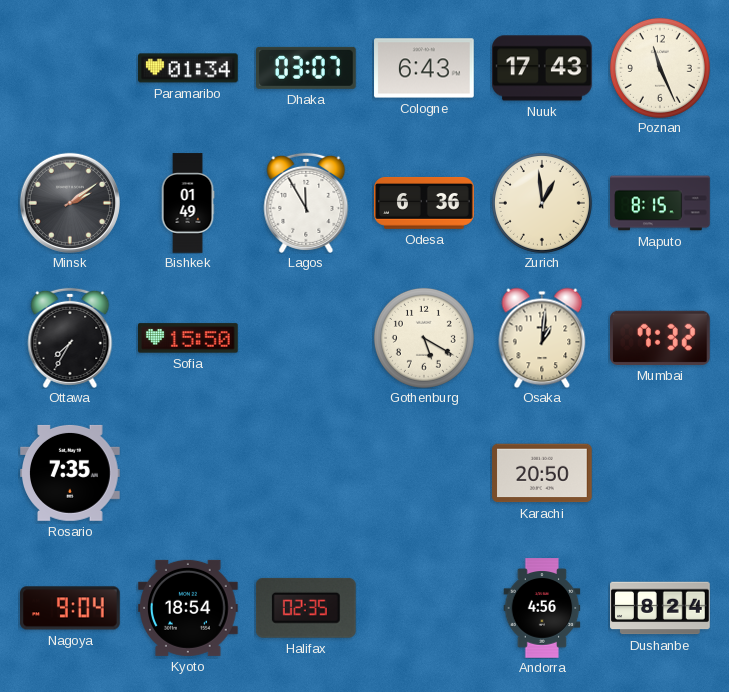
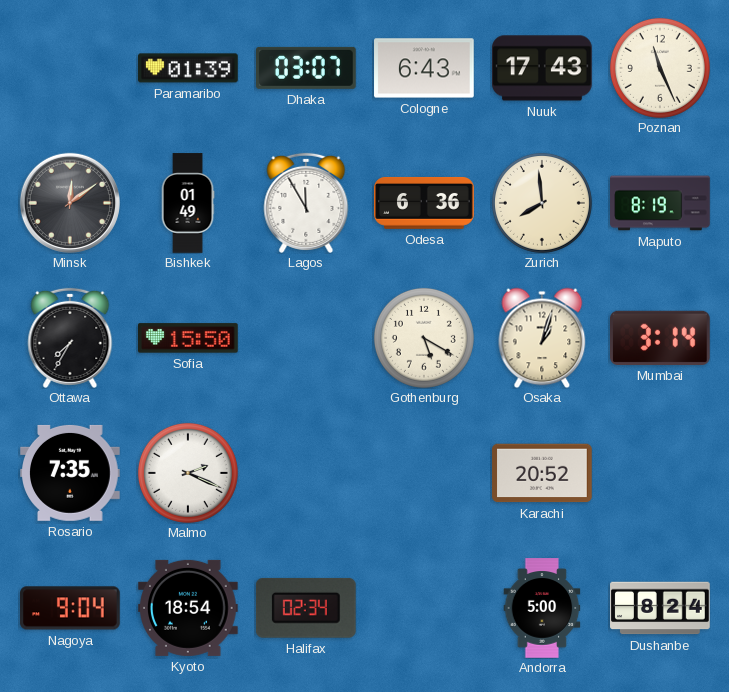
Paramaribo: 01:34 -> 01:39
Minsk: 2:09 -> 12:09
Zurich: 12:59 -> 7:59
Maputo: 8:15 -> 8:19
Osaka: 1:01 -> 1:03
Mumbai: 7:32 -> 3:14
Malmo: none -> 2:19
Karachi: 20:50 -> 20:52
Halifax: 02:35 -> 02:34
Andorra: 4:56 -> 5:00
